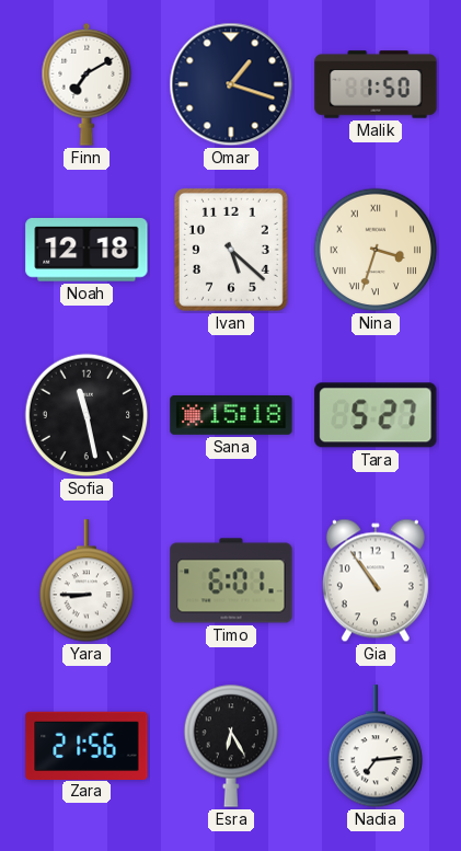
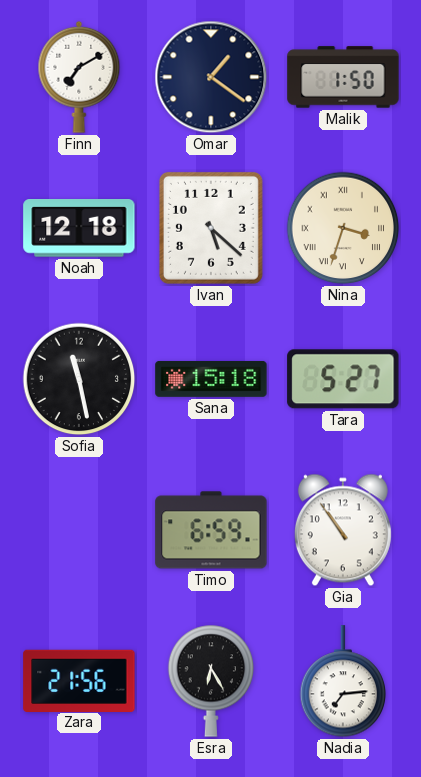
Omar: 1:18 -> 1:21
Yara: 8:45 -> none
Timo: 6:01 -> 6:59
